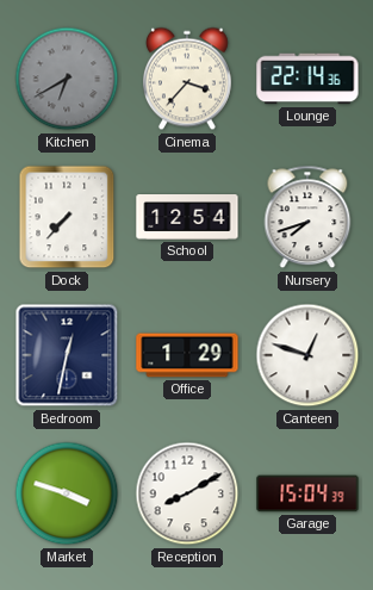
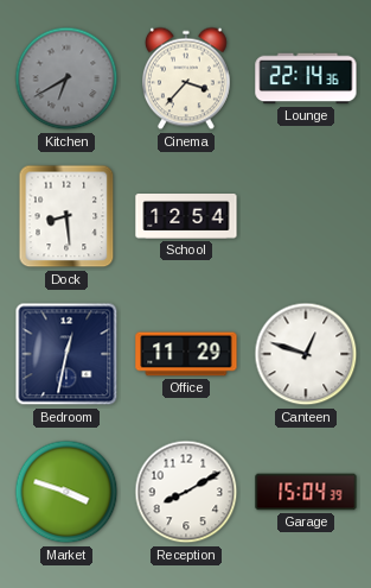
Dock: 7:37 -> 8:29
Nursery: 7:42 -> none
Office: 1:29 -> 11:29
